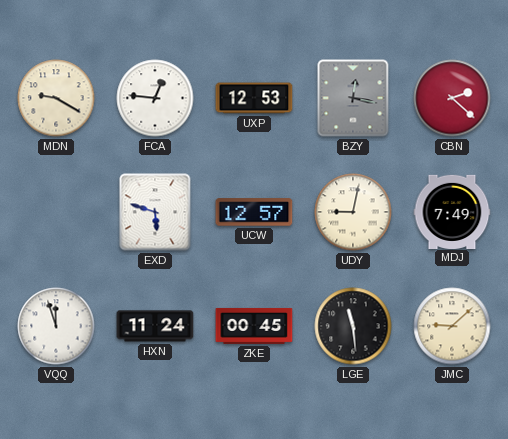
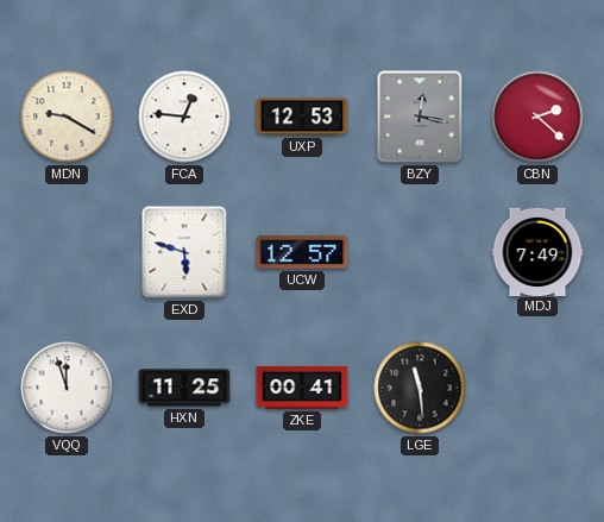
UDY: 9:02 -> none
HXN: 11:24 -> 11:25
ZKE: 00:45 -> 00:41
JMC: 9:08 -> none
